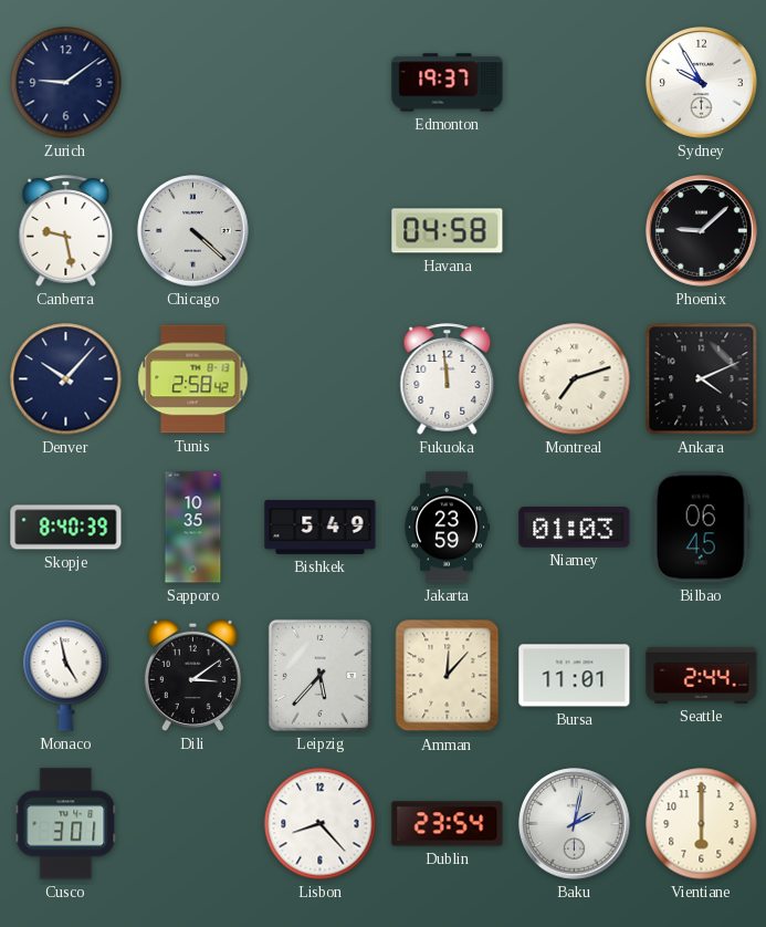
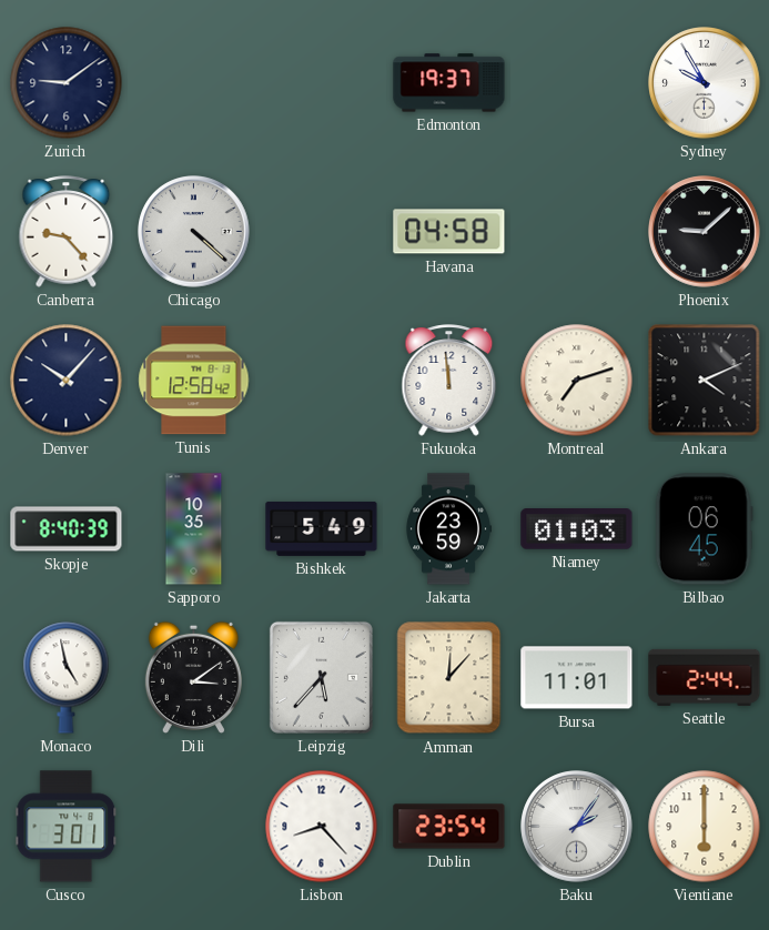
Canberra: 9:28 -> 9:23
Tunis: 2:58 -> 12:58
Baku: 2:02 -> 2:06
